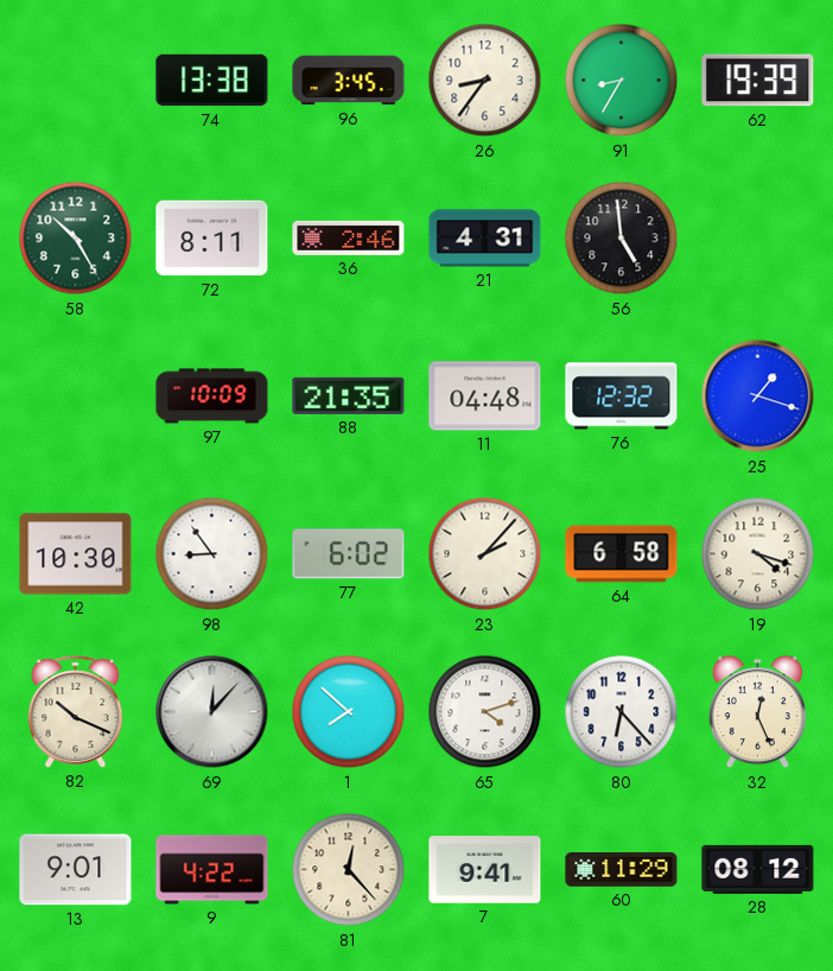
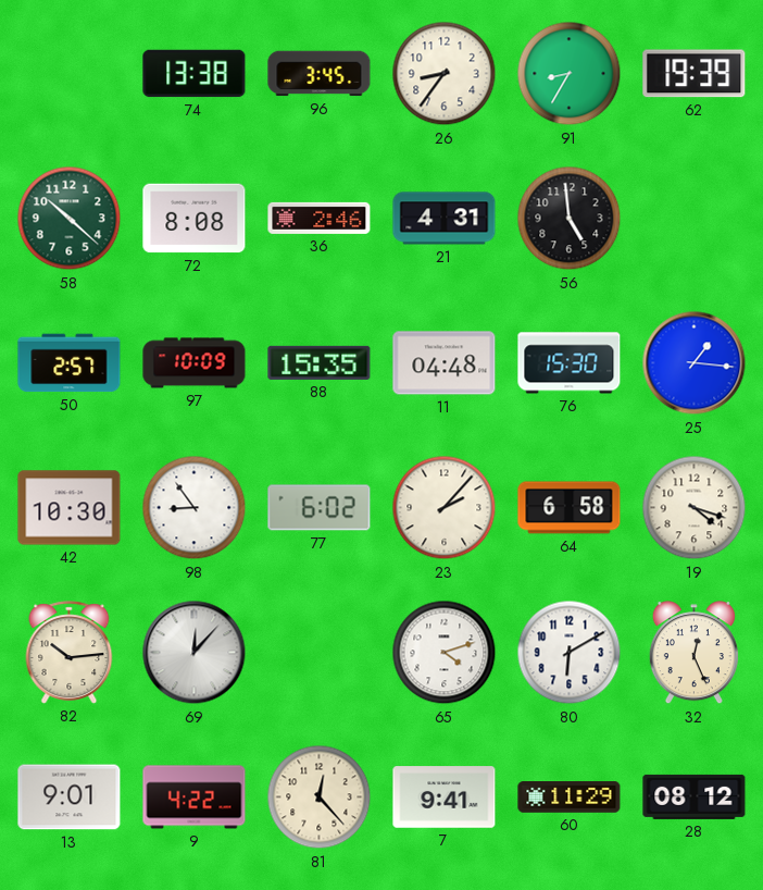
58: 10:25 -> 10:22
72: 8:11 -> 8:08
50: none -> 2:57
88: 21:35 -> 15:35
76: 12:32 -> 15:30
25: 1:18 -> 1:16
82: 10:19 -> 10:14
1: 7:52 -> none
80: 6:23 -> 6:10
